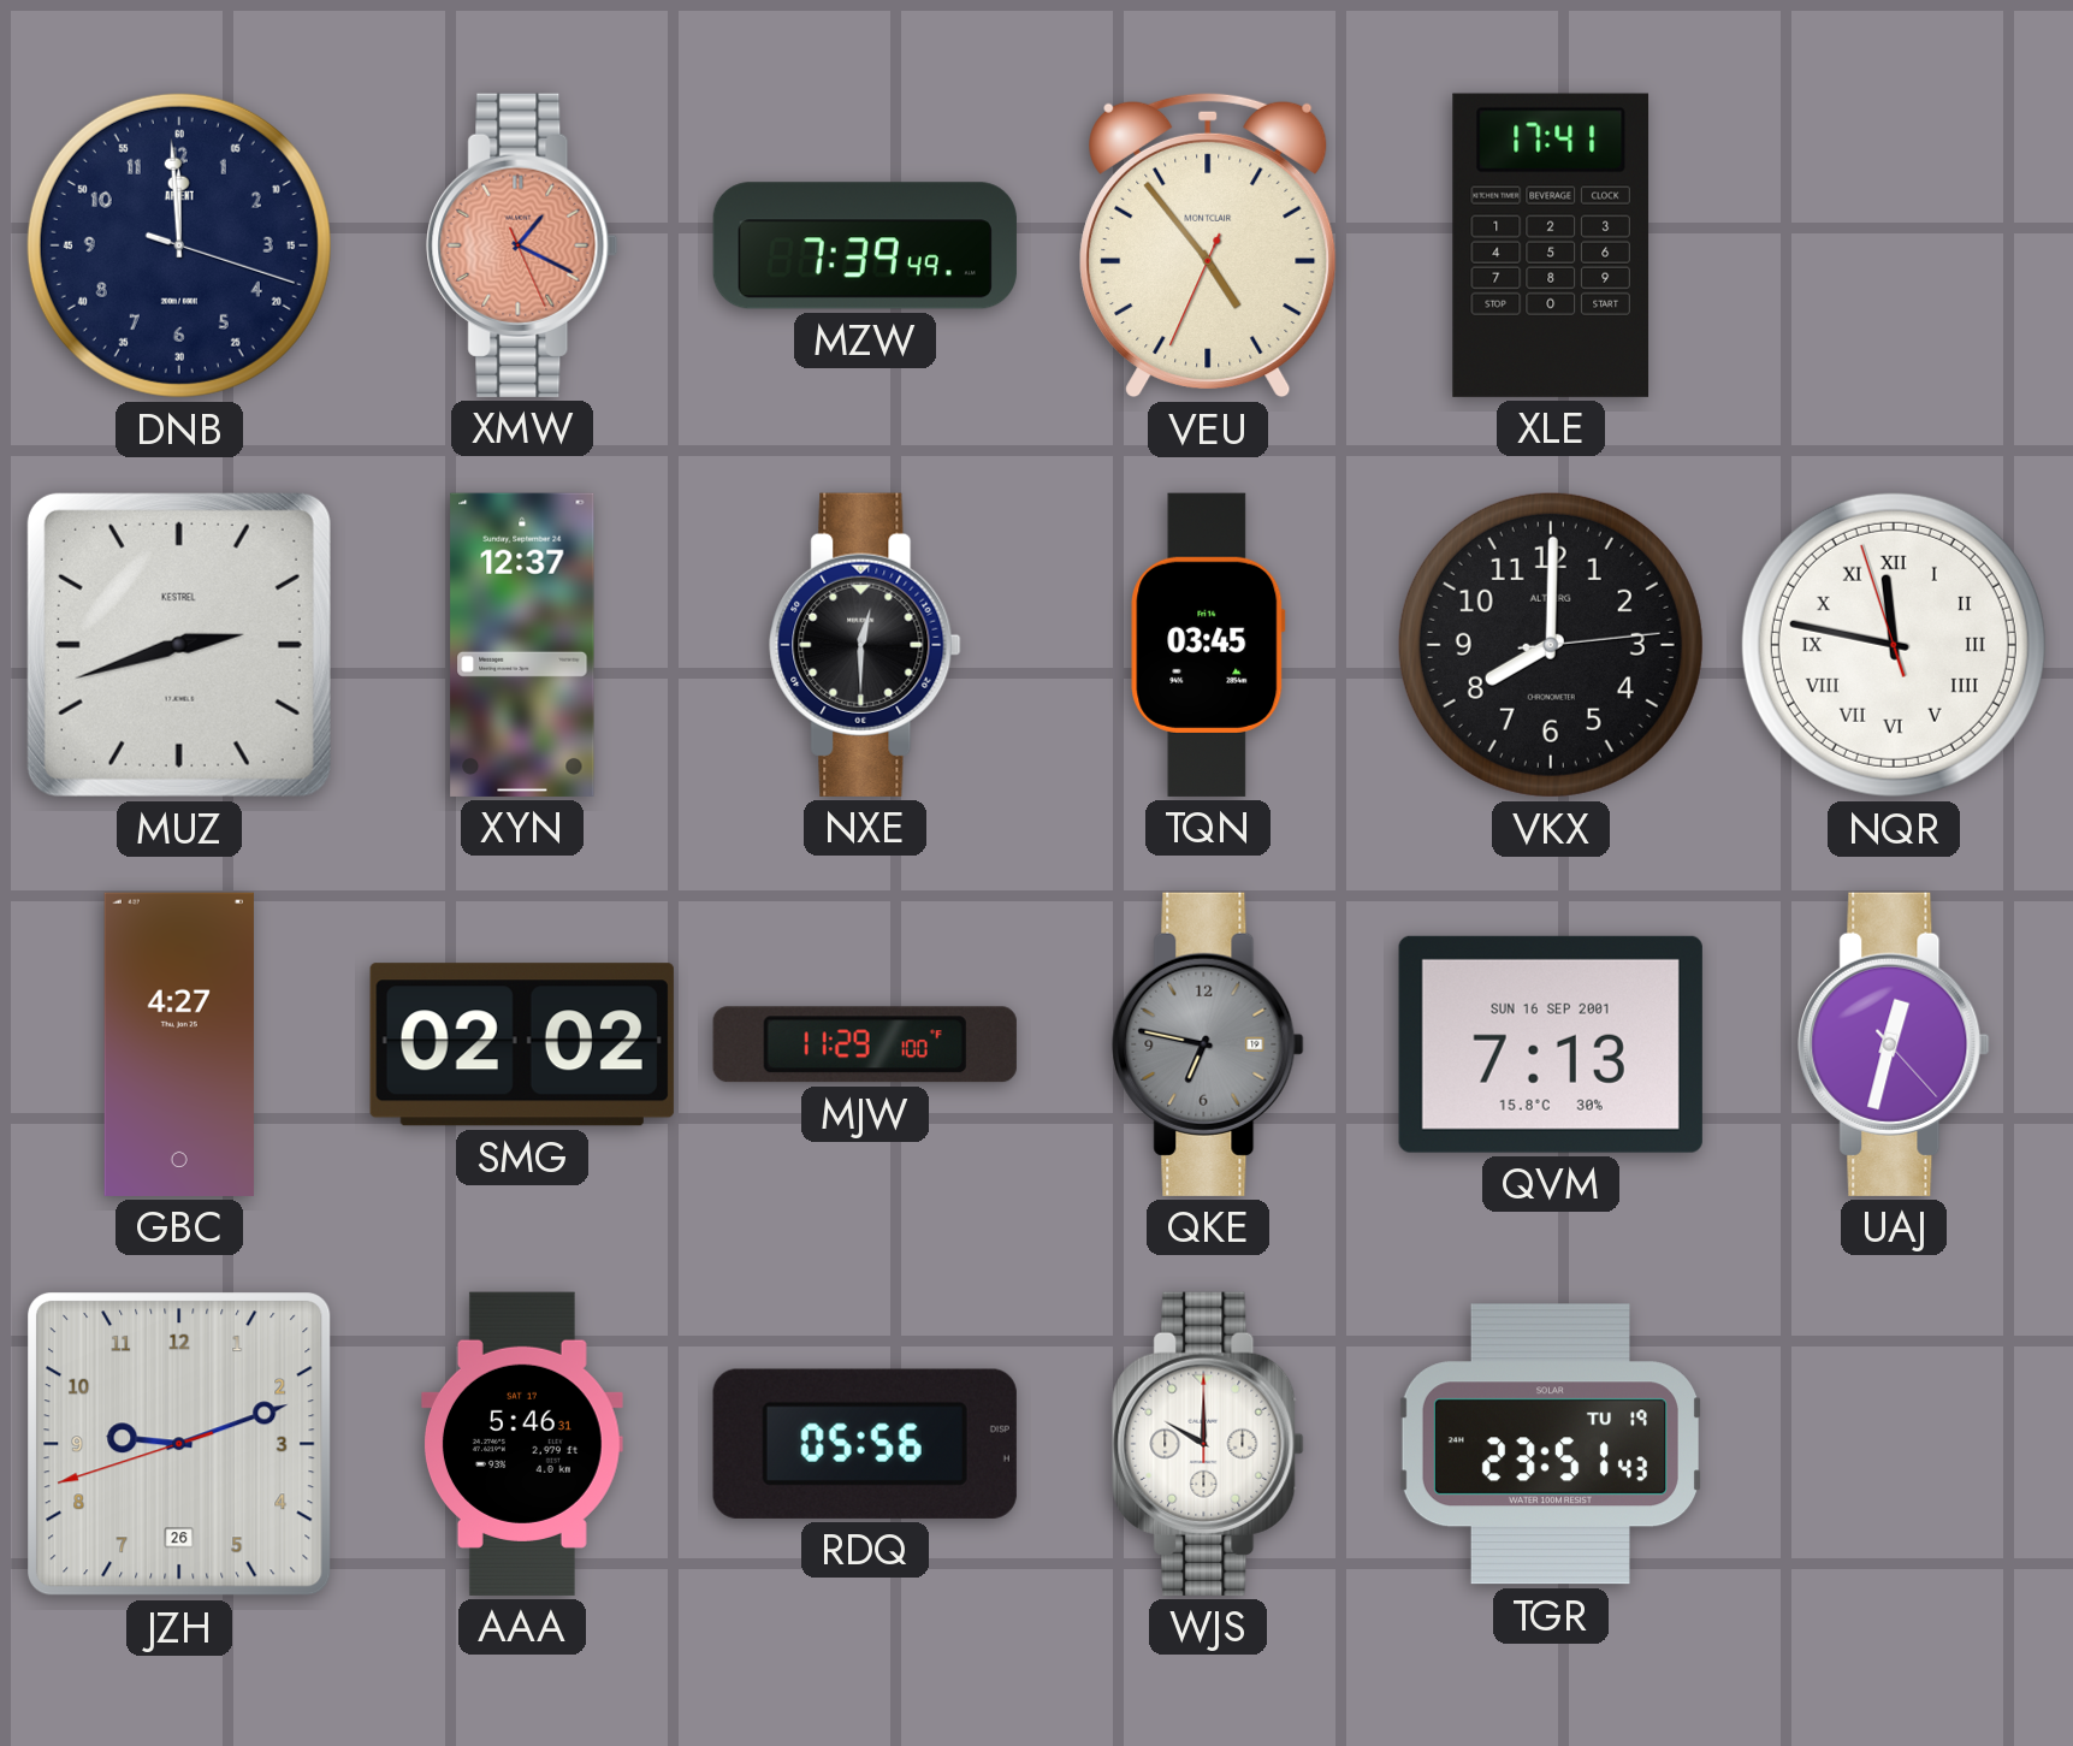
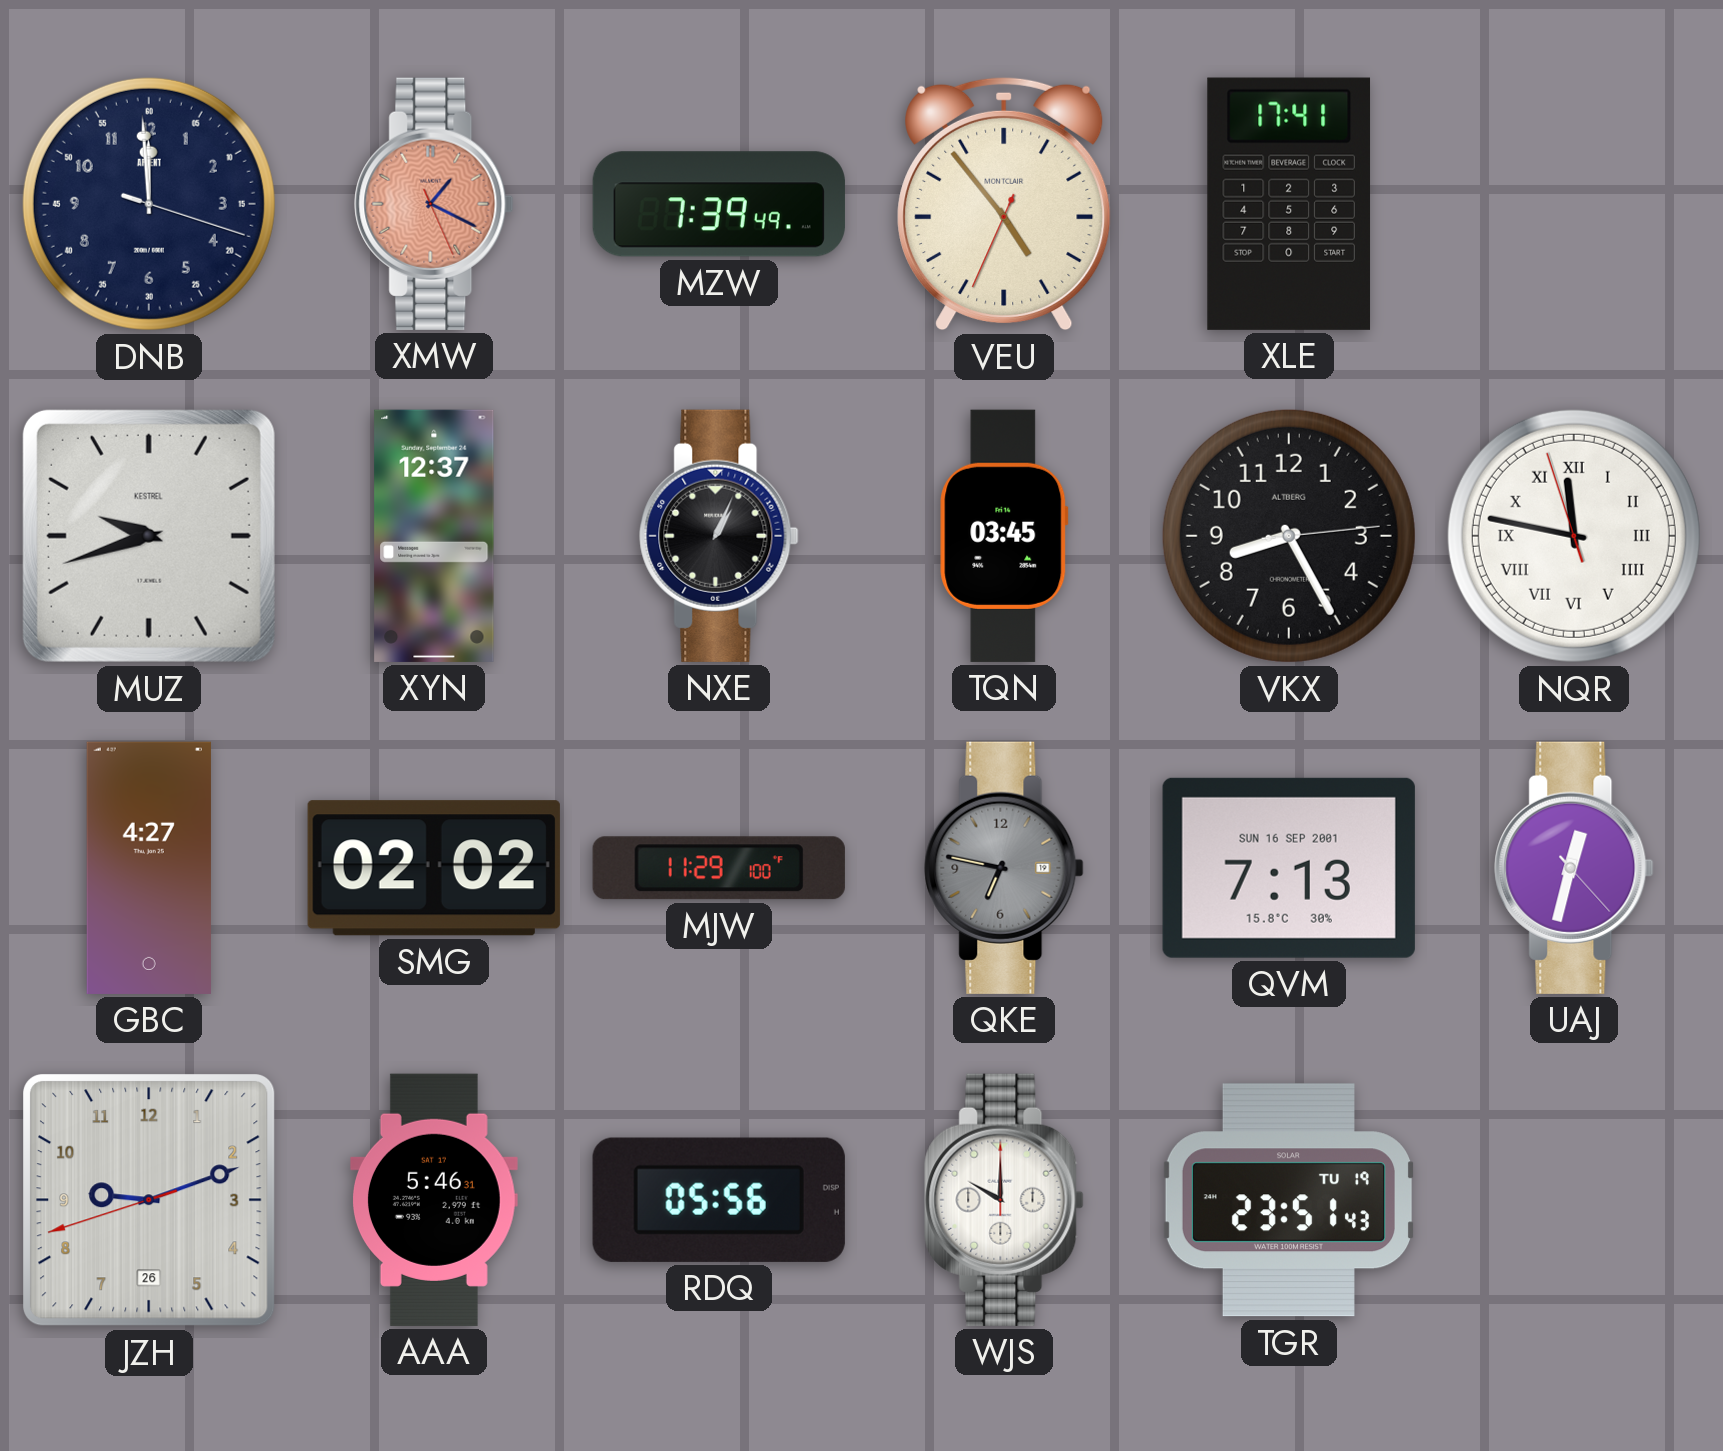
MUZ: 2:42 -> 9:42
NXE: 12:30 -> 1:04
VKX: 8:00 -> 8:25
